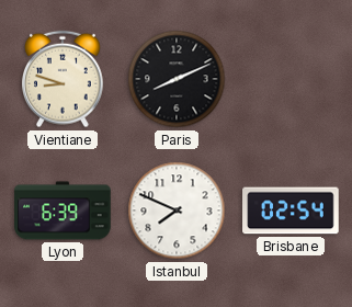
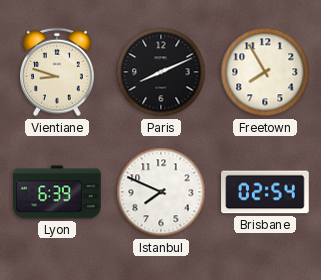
Freetown: none -> 7:55
